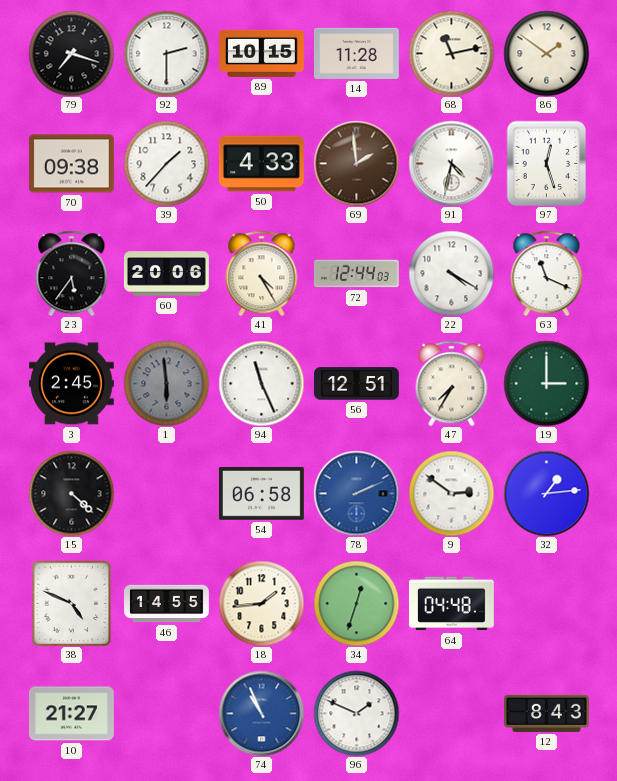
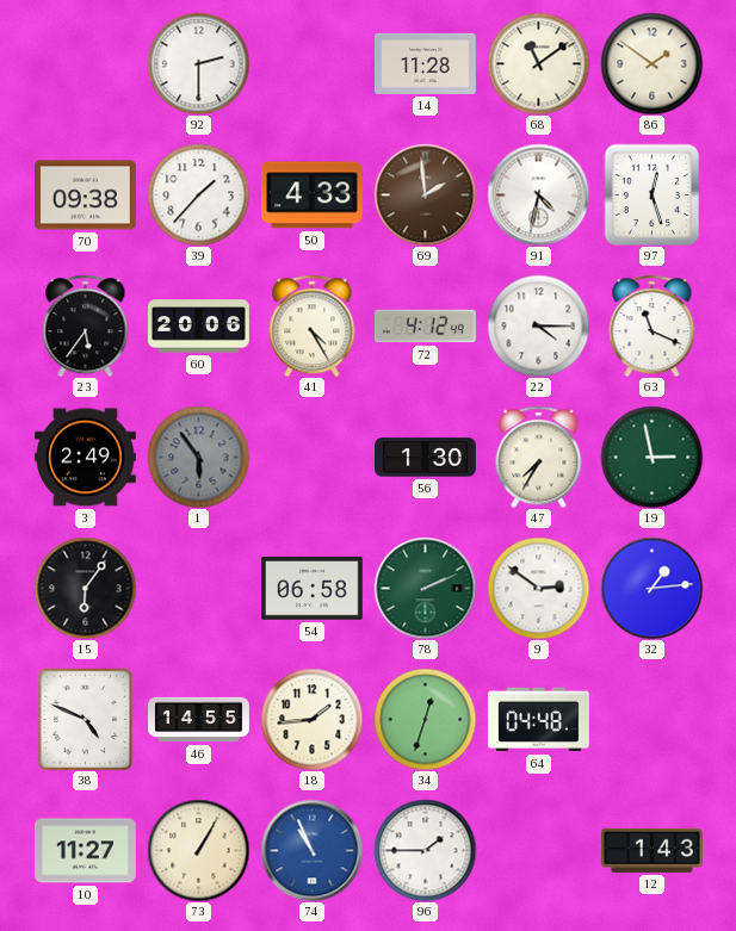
79: 7:18 -> none
89: 10:15 -> none
68: 11:13 -> 11:09
72: 12:44 -> 4:12
22: 4:20 -> 4:15
3: 2:45 -> 2:49
1: 5:59 -> 5:54
94: 11:26 -> none
56: 12:51 -> 1:30
19: 3:00 -> 2:58
15: 4:22 -> 6:06
78 dial: blue -> green
10: 21:27 -> 11:27
73: none -> 1:05
96: 1:49 -> 1:45
12: 8:43 -> 1:43
